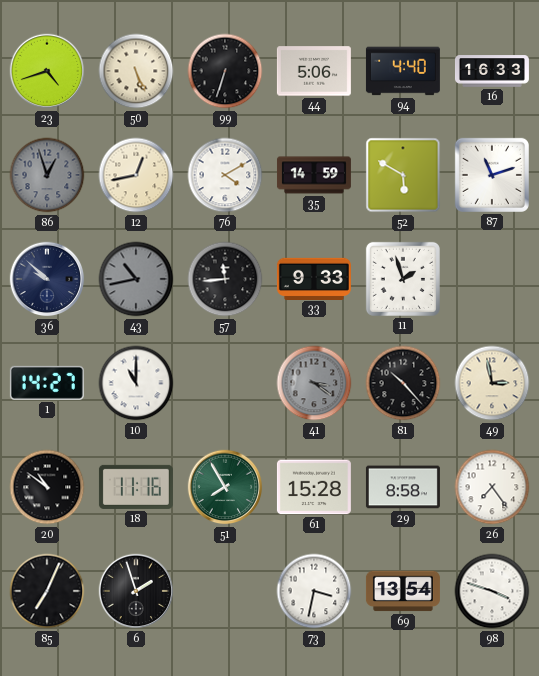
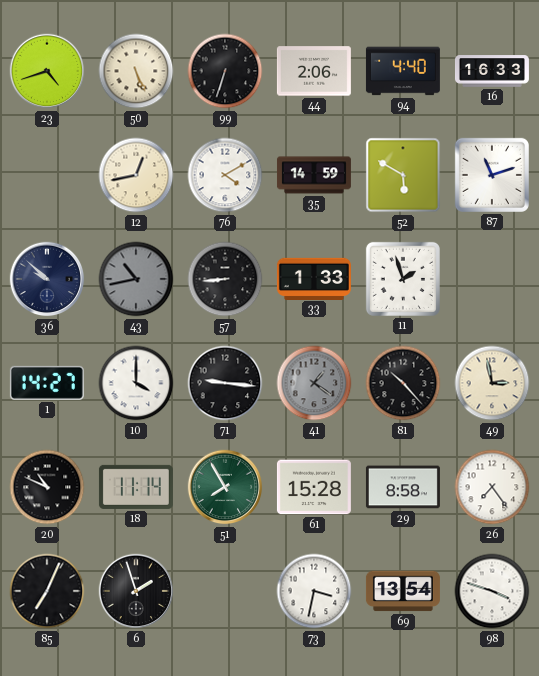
44: 5:06 -> 2:06
86: 12:57 -> none
57: 11:44 -> 8:44
33: 9:33 -> 1:33
10: 11:00 -> 4:00
71: none -> 9:16
41: 3:21 -> 1:21
20: 10:51 -> 10:49
18: 11:16 -> 11:14
